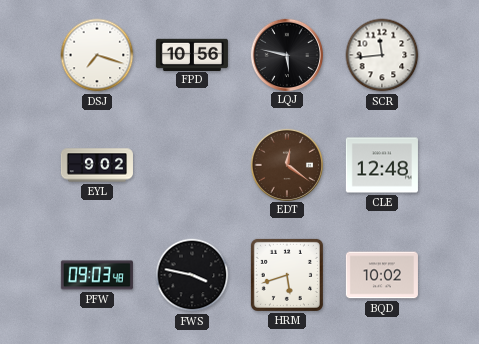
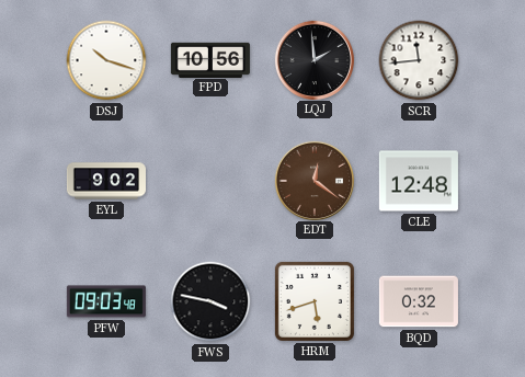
DSJ: 7:18 -> 10:18
LQJ: 5:47 -> 1:59
BQD: 10:02 -> 0:32
